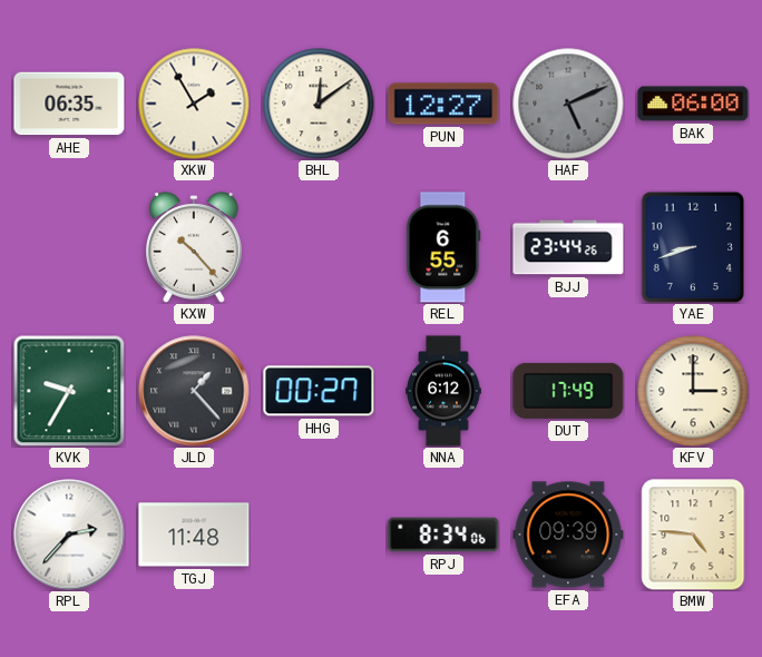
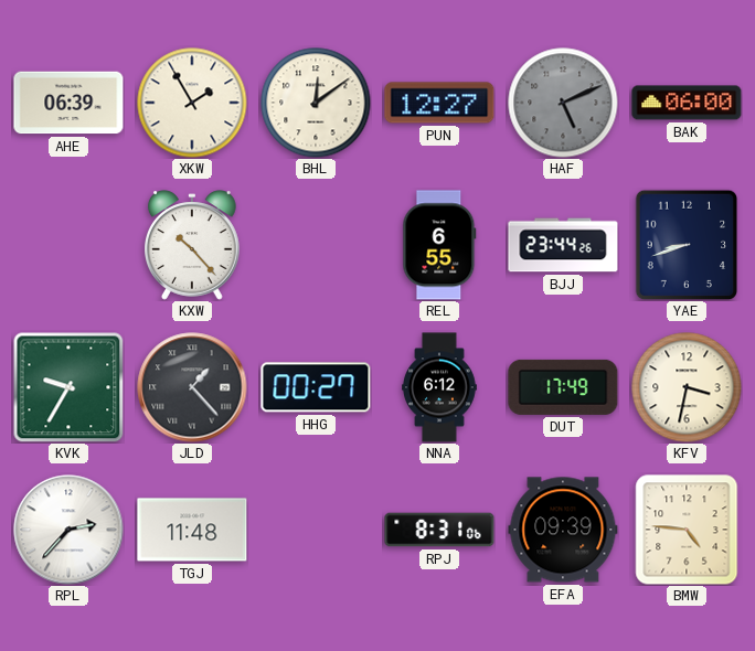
AHE: 06:35 -> 06:39
KFV: 3:00 -> 3:32
RPJ: 8:34 -> 8:31
